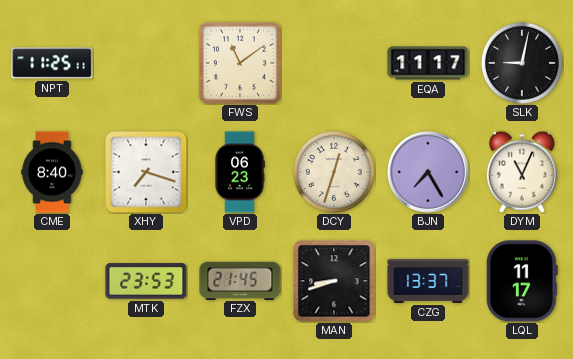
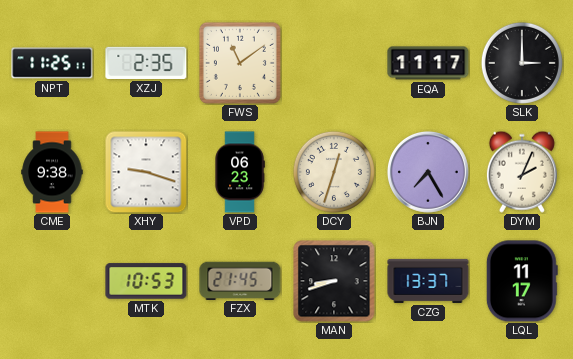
XZJ: none -> 2:35
SLK: 9:02 -> 3:00
CME: 8:40 -> 9:38
XHY: 7:18 -> 9:18
DYM: 11:04 -> 2:04
MTK: 23:53 -> 10:53
